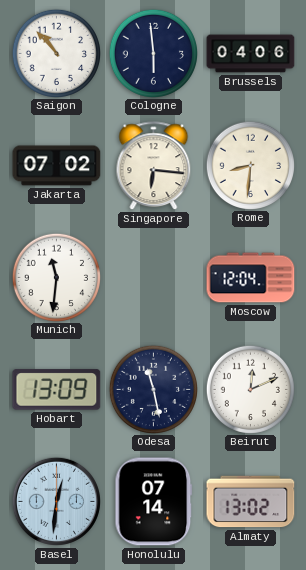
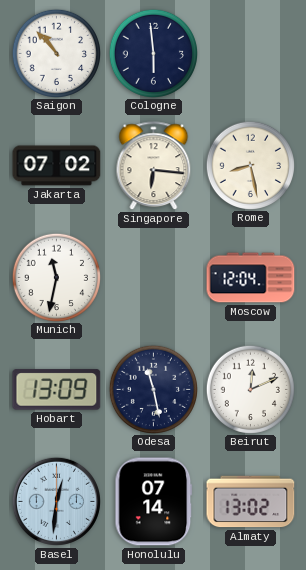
Brussels: 04:06 -> none
Rome: 8:31 -> 8:28
Munich: 11:31 -> 11:32
